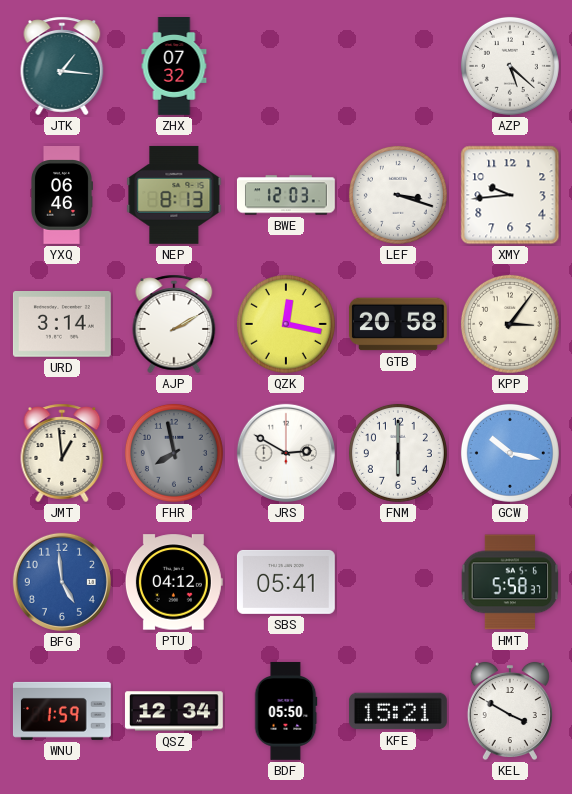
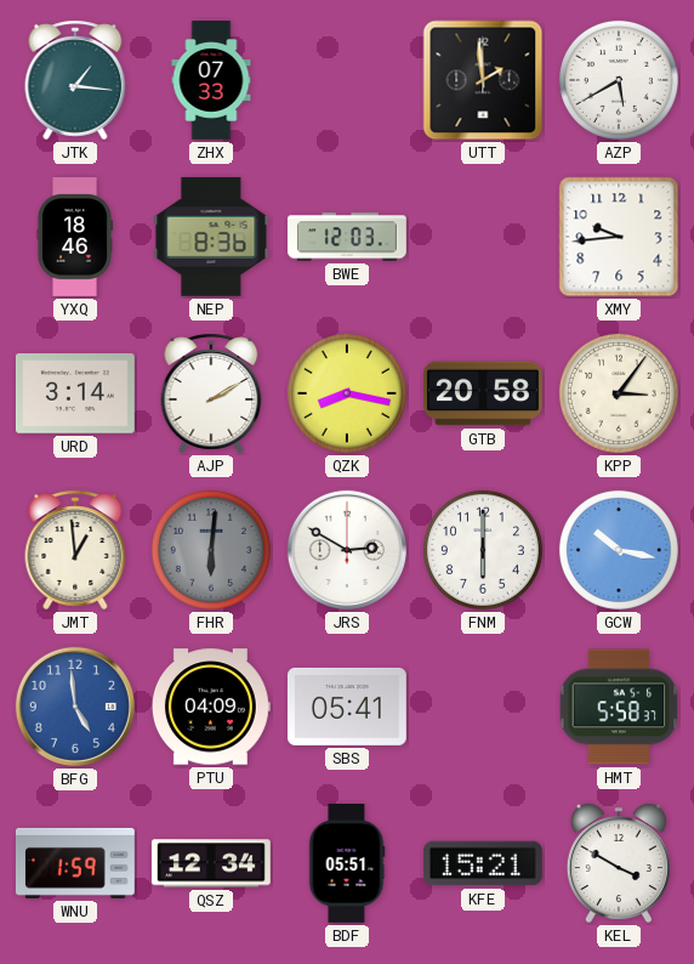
ZHX: 07:32 -> 07:33
UTT: none -> 1:59
AZP: 5:22 -> 5:40
YXQ: 06:46 -> 18:46
NEP: 8:13 -> 8:36
LEF: 3:18 -> none
QZK: 12:17 -> 8:17
FHR: 7:58 -> 6:01
PTU: 04:12 -> 04:09
BDF: 05:50 -> 05:51
